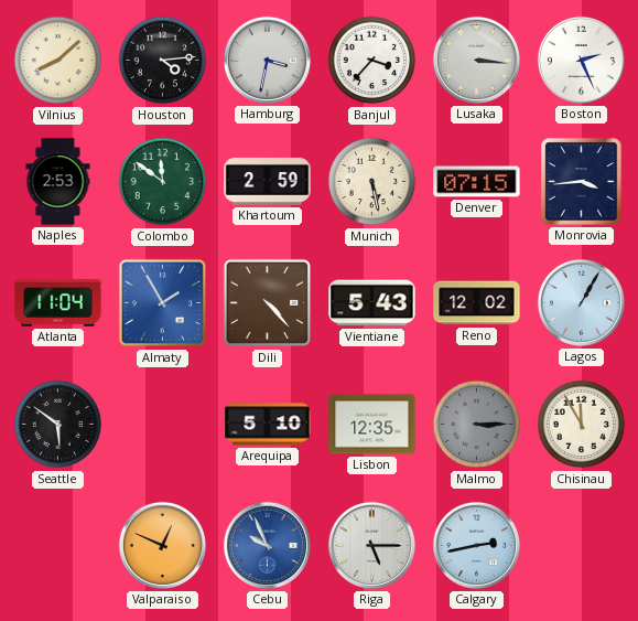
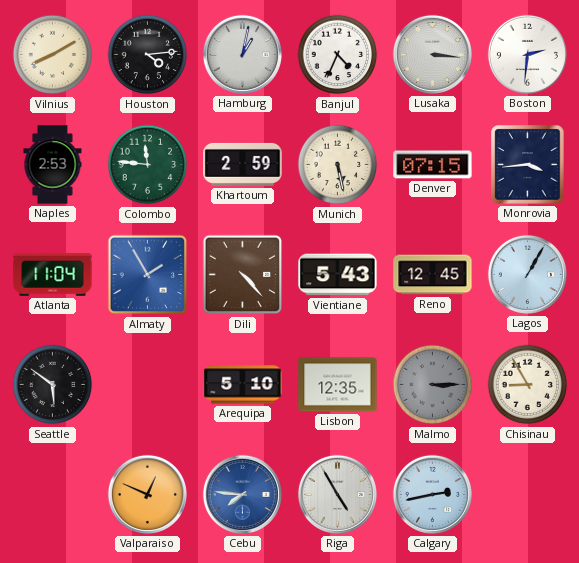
Vilnius: 8:08 -> 8:10
Hamburg: 3:32 -> 1:02
Banjul: 3:37 -> 4:34
Boston: 2:26 -> 2:31
Colombo: 11:51 -> 11:46
Reno: 12:02 -> 12:45
Chisinau: 11:55 -> 8:55
Cebu: 9:56 -> 7:46
Riga: 5:15 -> 4:55
